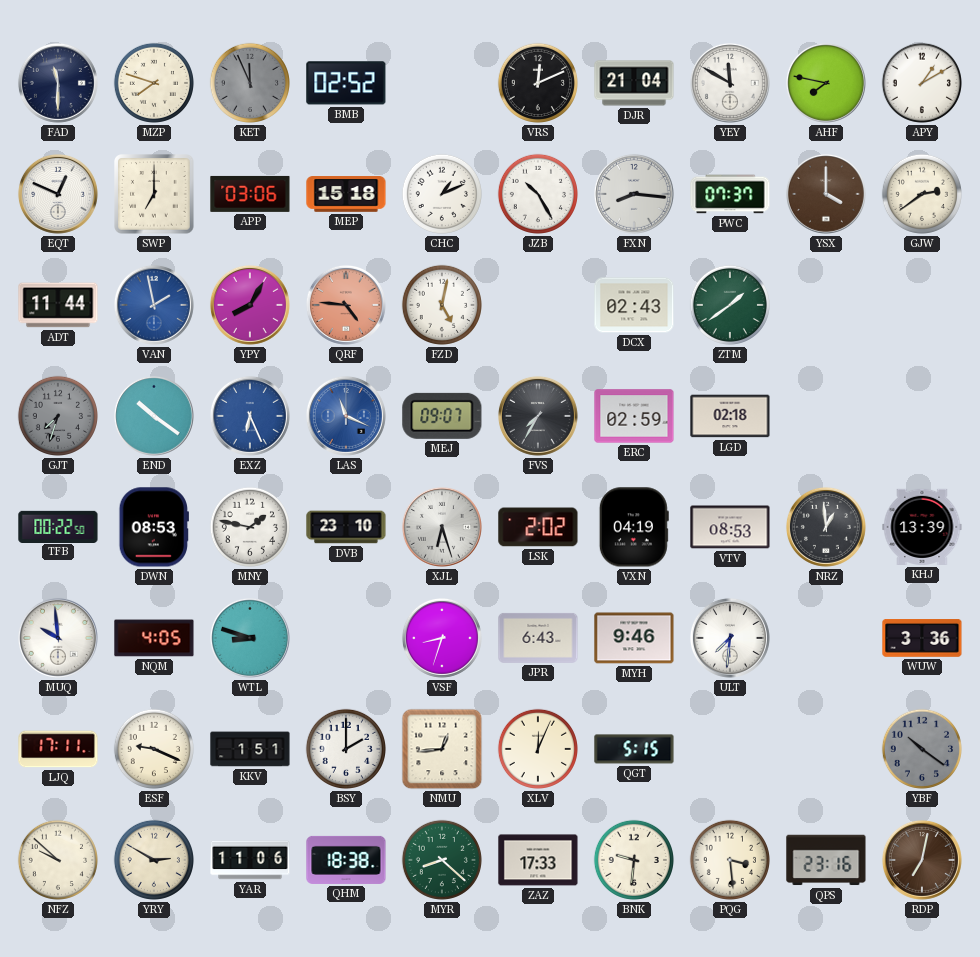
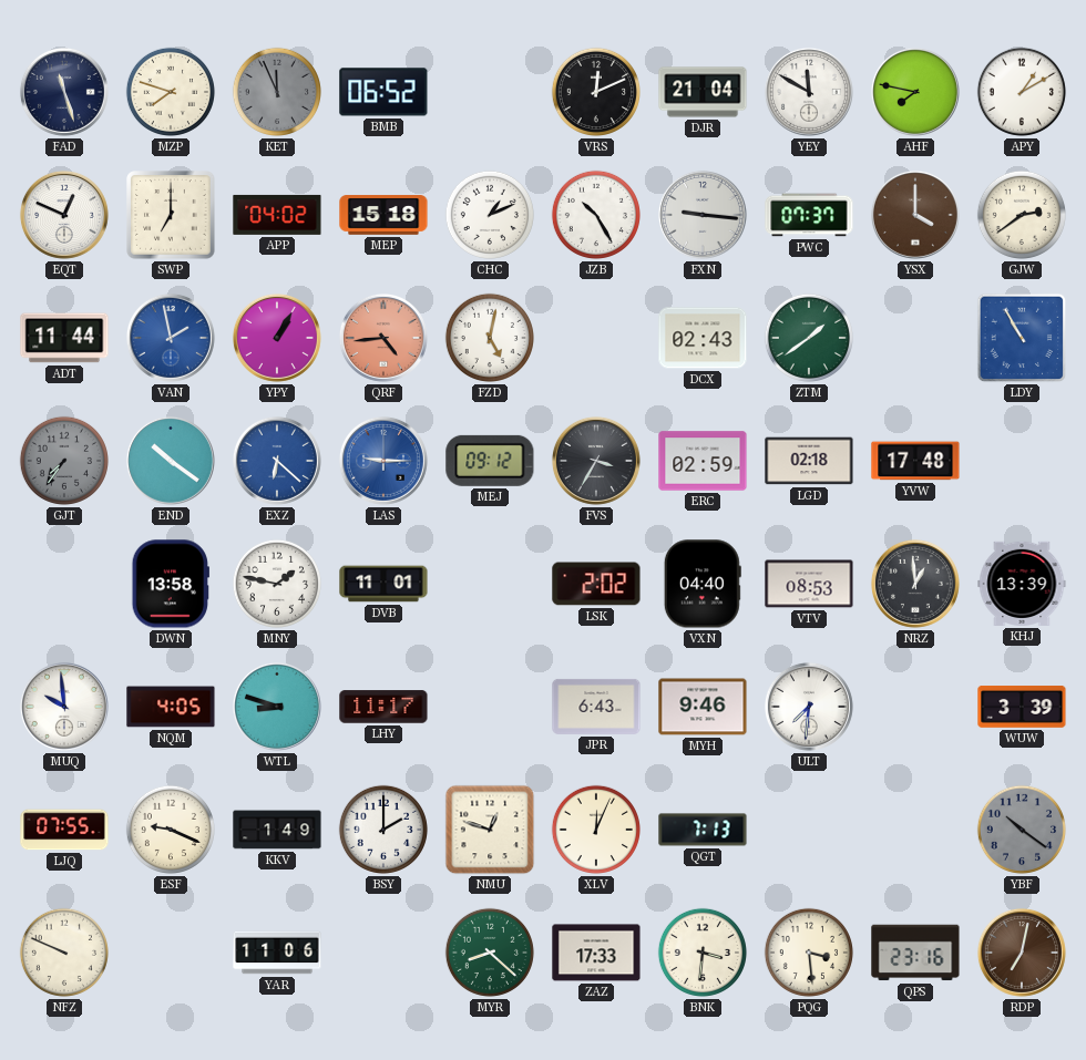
FAD: 11:30 -> 11:27
BMB: 02:52 -> 06:52
APP: 03:06 -> 04:02
FXN: 8:16 -> 9:16
YPY: 8:05 -> 1:05
QRF: 4:46 -> 4:44
LDY: none -> 10:55
GJT: 7:33 -> 7:36
EXZ: 6:26 -> 6:22
LAS: 11:19 -> 9:15
MEJ: 09:07 -> 09:12
FVS: 7:35 -> 3:35
YVW: none -> 17:48
TFB: 00:22 -> none
DWN: 08:53 -> 13:58
DVB: 23:10 -> 11:01
XJL: 6:27 -> none
VXN: 04:19 -> 04:40
LHY: none -> 11:17
VSF: 8:33 -> none
WUW: 3:36 -> 3:39
LJQ: 17:11 -> 07:55
KKV: 1:51 -> 1:49
NMU: 12:44 -> 12:48
QGT: 5:15 -> 7:13
NFZ: 9:52 -> 9:49
YRY: 2:50 -> none
QHM: 18:38 -> none
BNK: 9:31 -> 3:31
